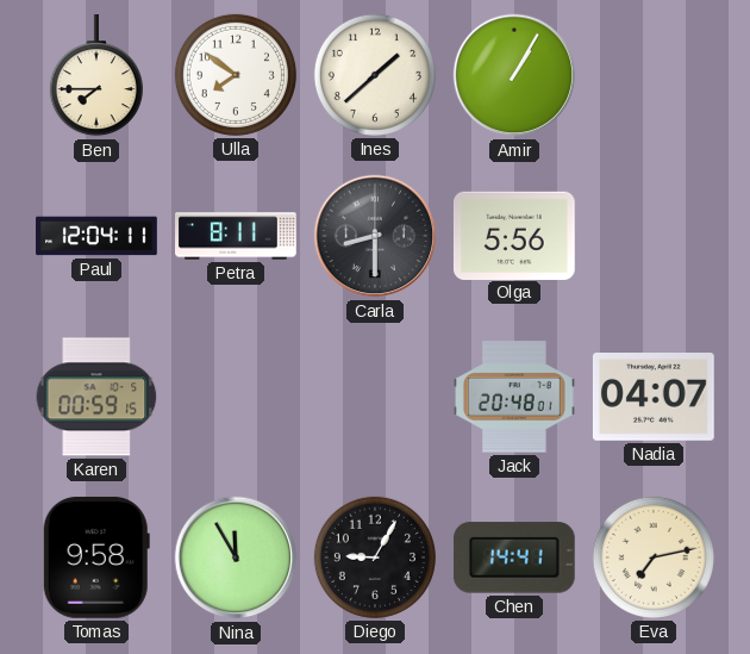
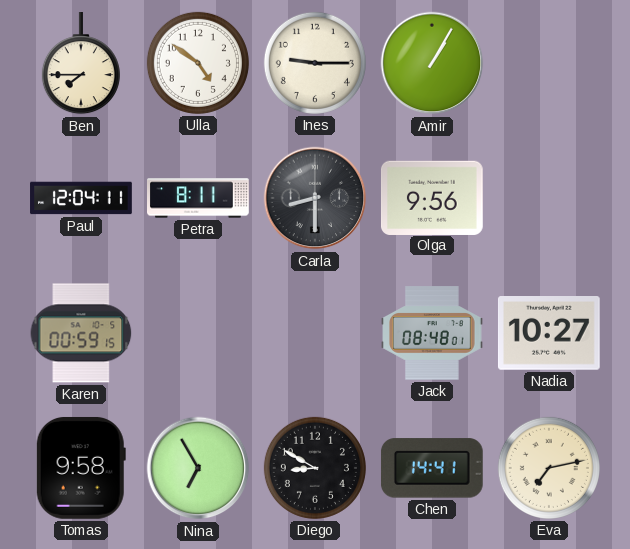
Ulla: 7:51 -> 4:51
Ines: 1:38 -> 9:15
Olga: 5:56 -> 9:56
Jack: 20:48 -> 08:48
Nadia: 04:07 -> 10:27
Nina: 11:55 -> 6:55
Diego: 9:05 -> 8:50
